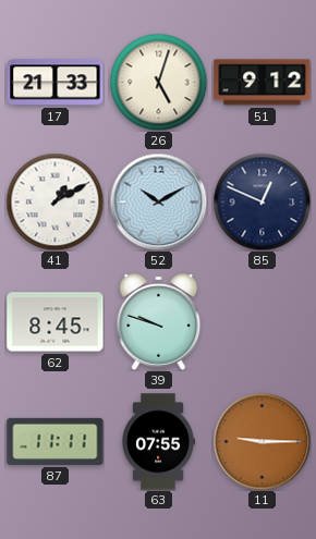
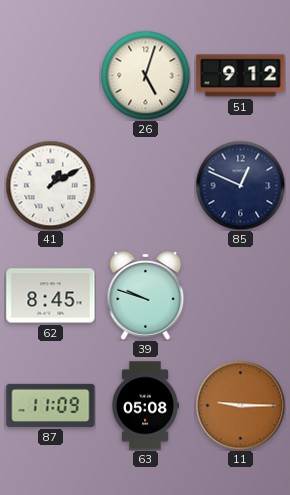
17: 21:33 -> none
52: 10:10 -> none
87: 11:11 -> 11:09
63: 07:55 -> 05:08
